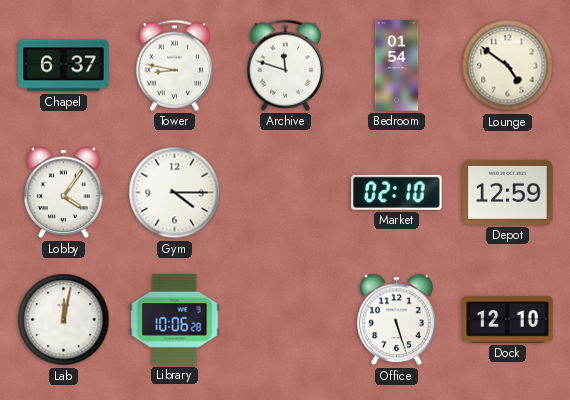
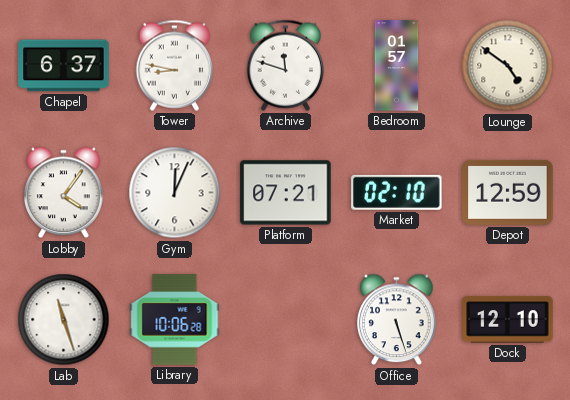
Bedroom: 01:54 -> 01:57
Gym: 4:15 -> 12:04
Platform: none -> 07:21
Lab: 12:02 -> 11:27
